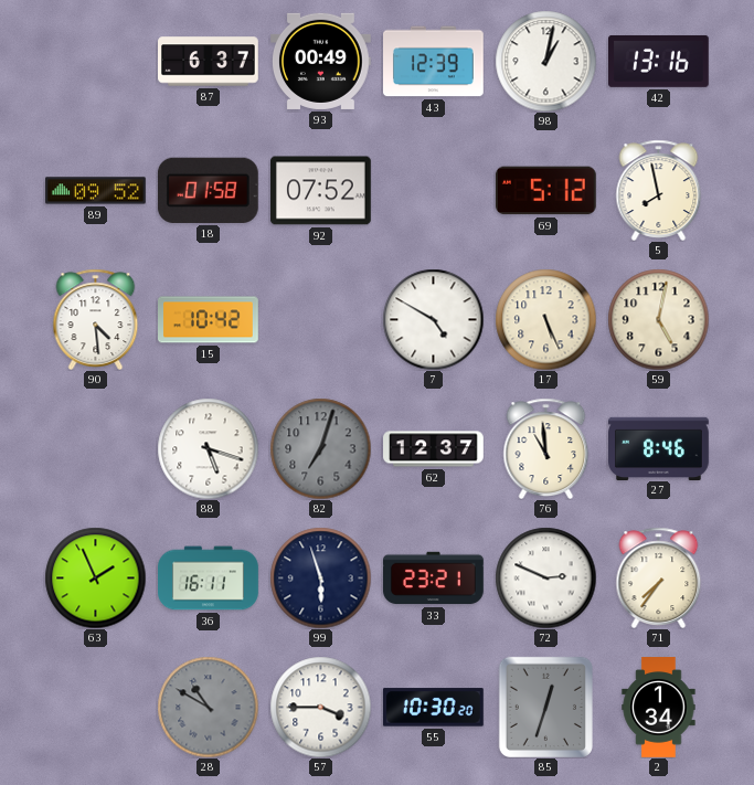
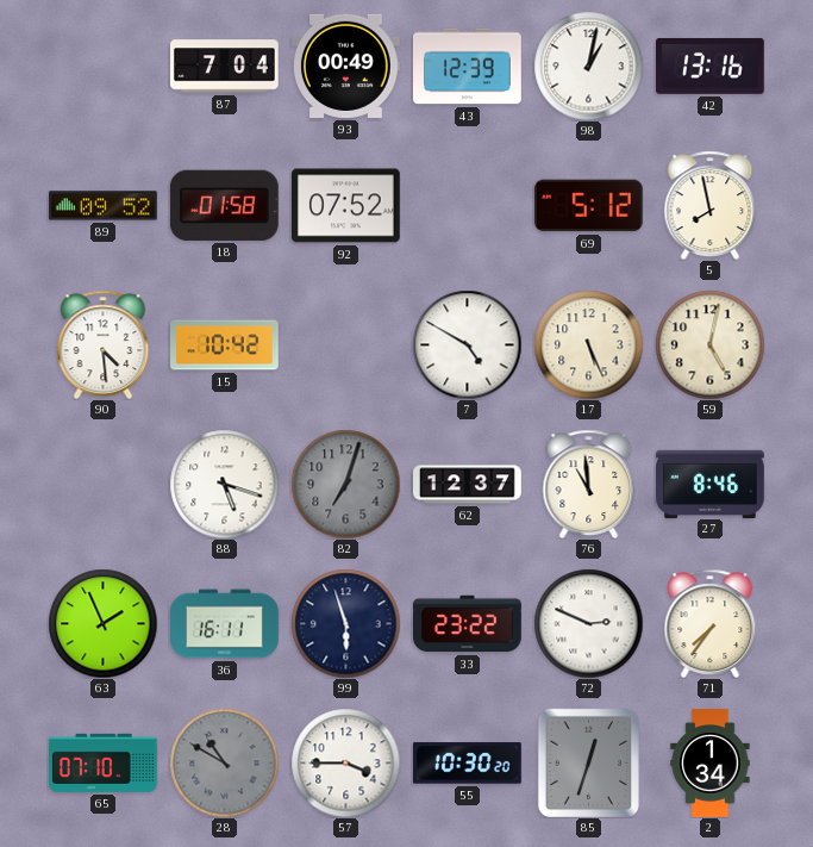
87: 6:37 -> 7:04
33: 23:21 -> 23:22
65: none -> 07:10
